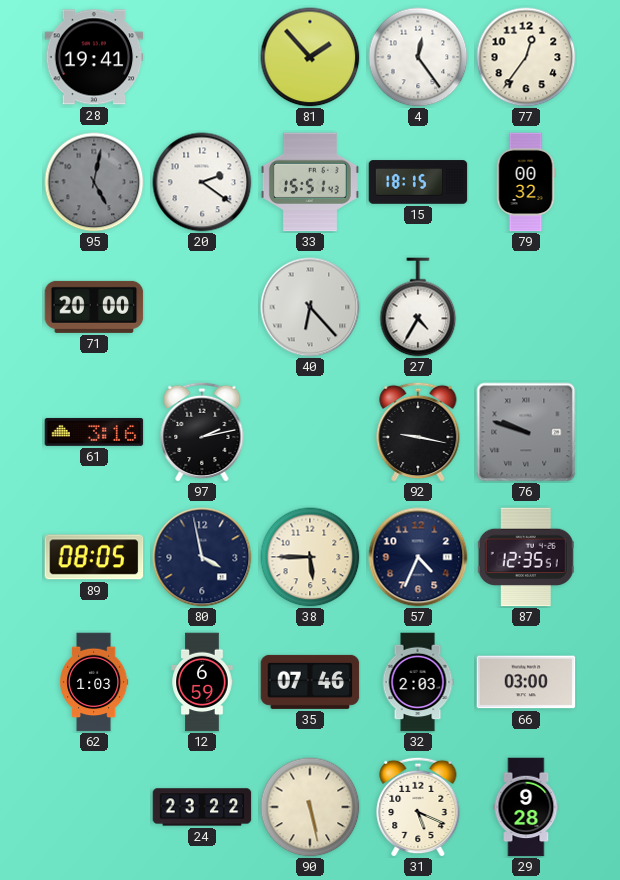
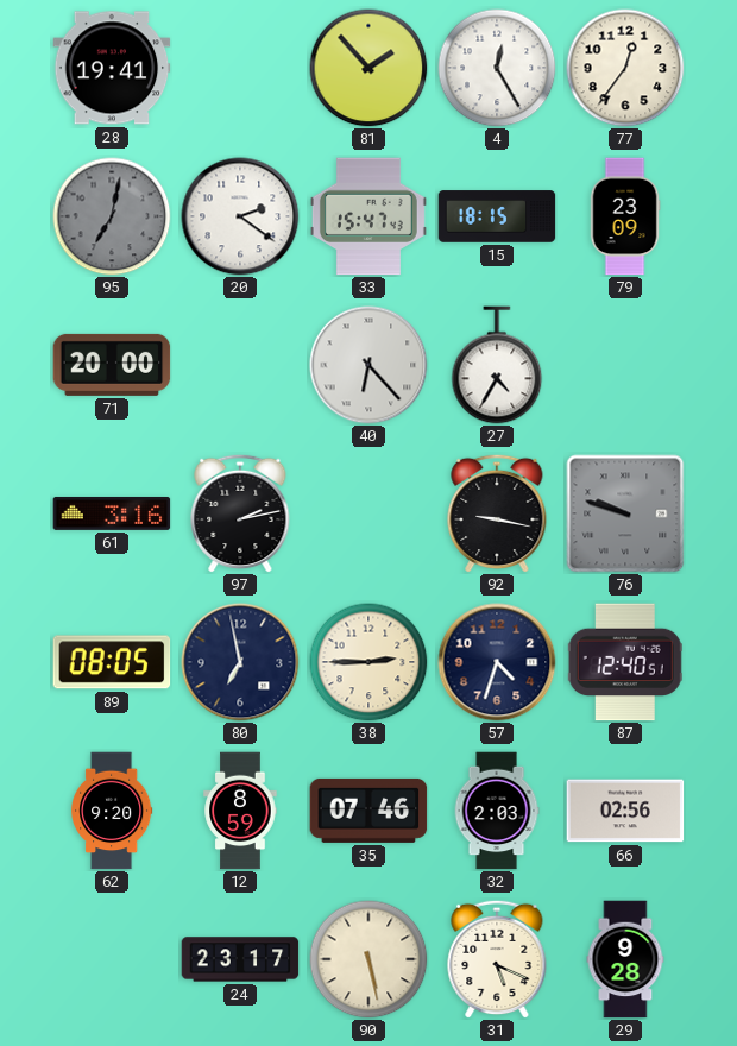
4: 12:24 -> 12:25
95: 5:02 -> 7:02
33: 15:51 -> 15:47
79: 00:32 -> 23:09
80: 3:58 -> 6:58
38: 5:45 -> 2:45
57: 4:34 -> 4:33
87: 12:35 -> 12:40
62: 1:03 -> 9:20
12: 6:59 -> 8:59
66: 03:00 -> 02:56
24: 23:22 -> 23:17
